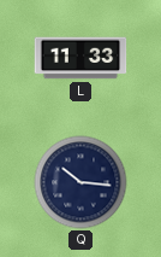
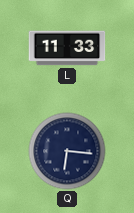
Q: 10:16 -> 6:16
